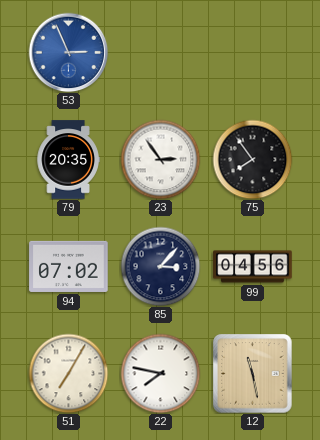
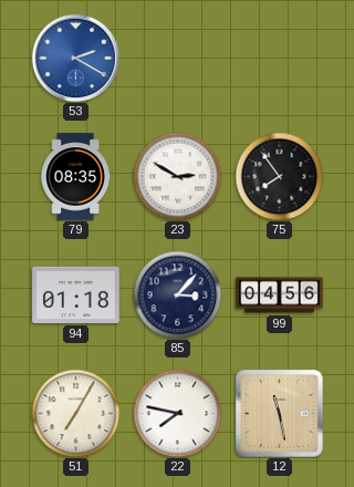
53: 2:56 -> 2:20
79: 20:35 -> 08:35
23: 2:54 -> 2:50
94: 07:02 -> 01:18
